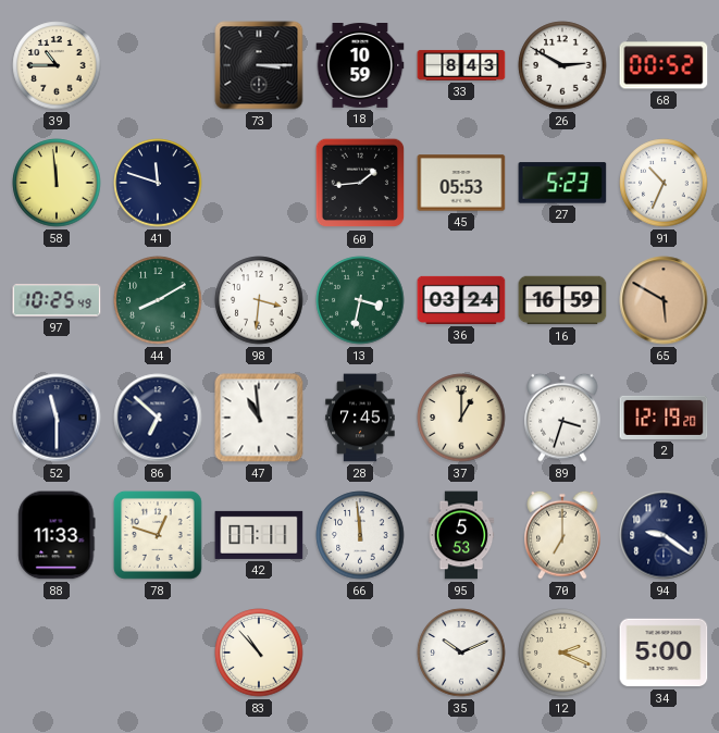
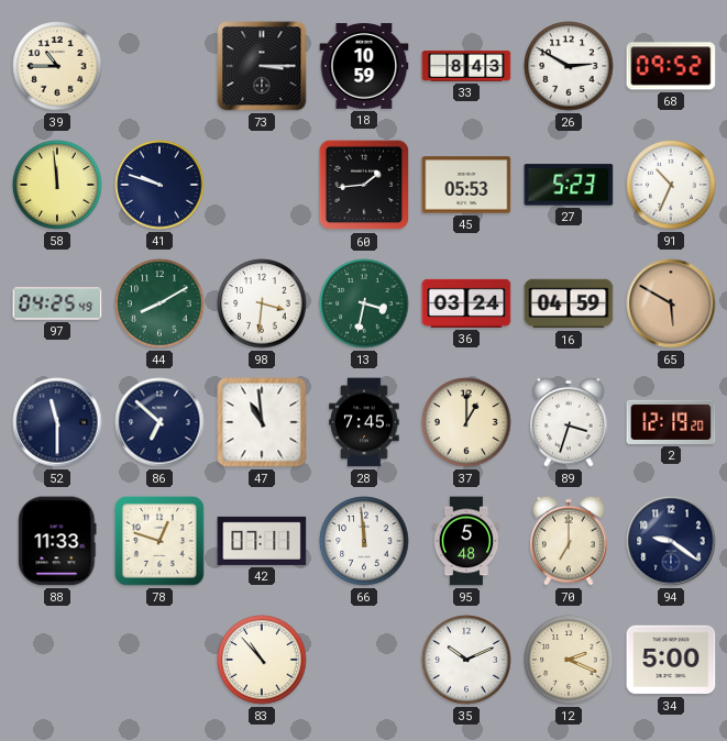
68: 00:52 -> 09:52
41: 11:48 -> 9:48
97: 10:25 -> 04:25
16: 16:59 -> 04:59
95: 5:53 -> 5:48
